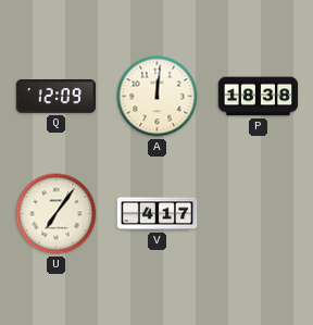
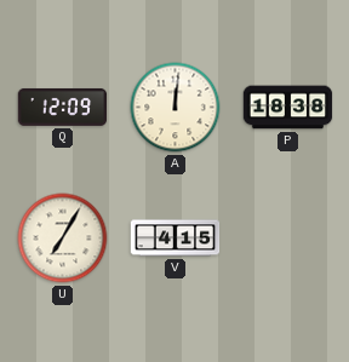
U: 7:06 -> 7:05
V: 4:17 -> 4:15
